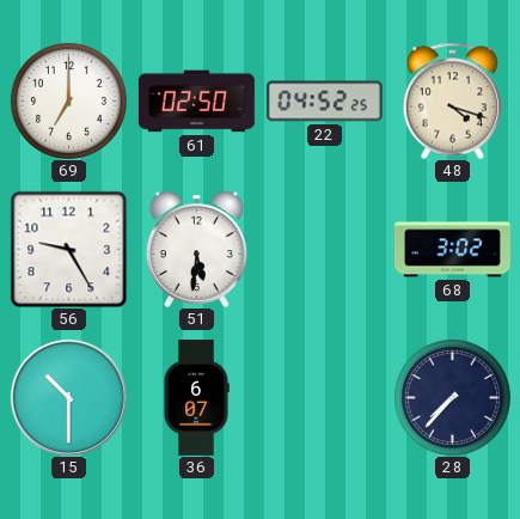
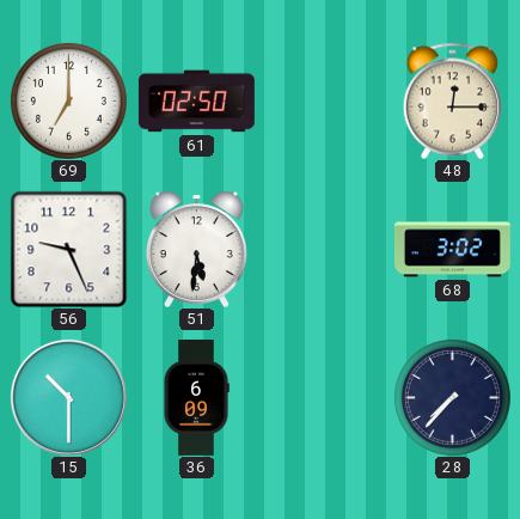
22: 04:52 -> none
48: 4:18 -> 12:15
56: 9:25 -> 9:26
36: 6:07 -> 6:09
